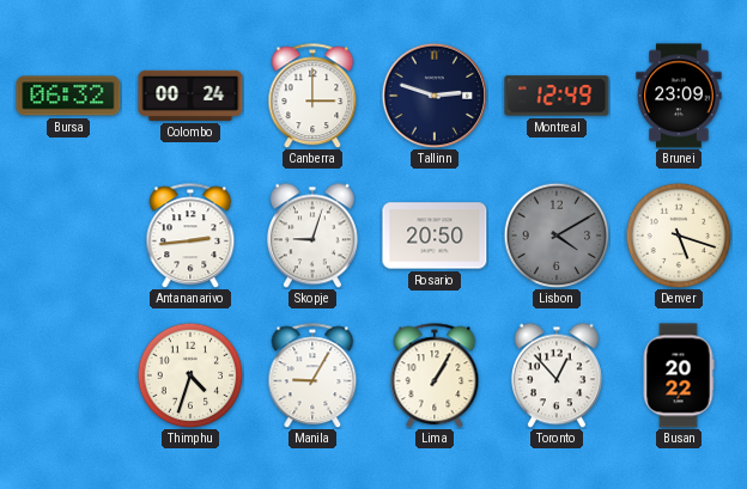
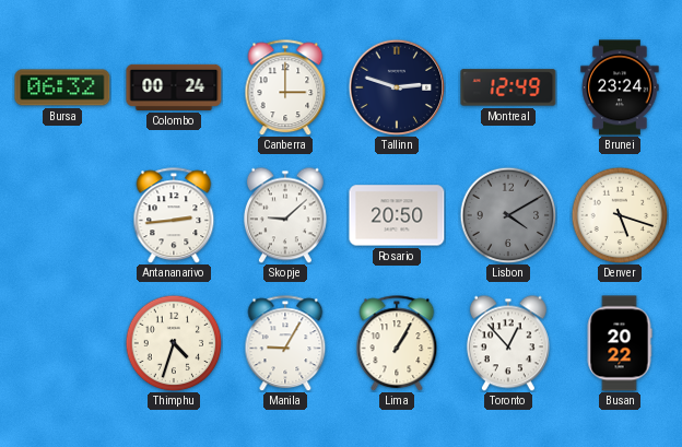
Brunei: 23:09 -> 23:24
Skopje: 9:03 -> 9:08
